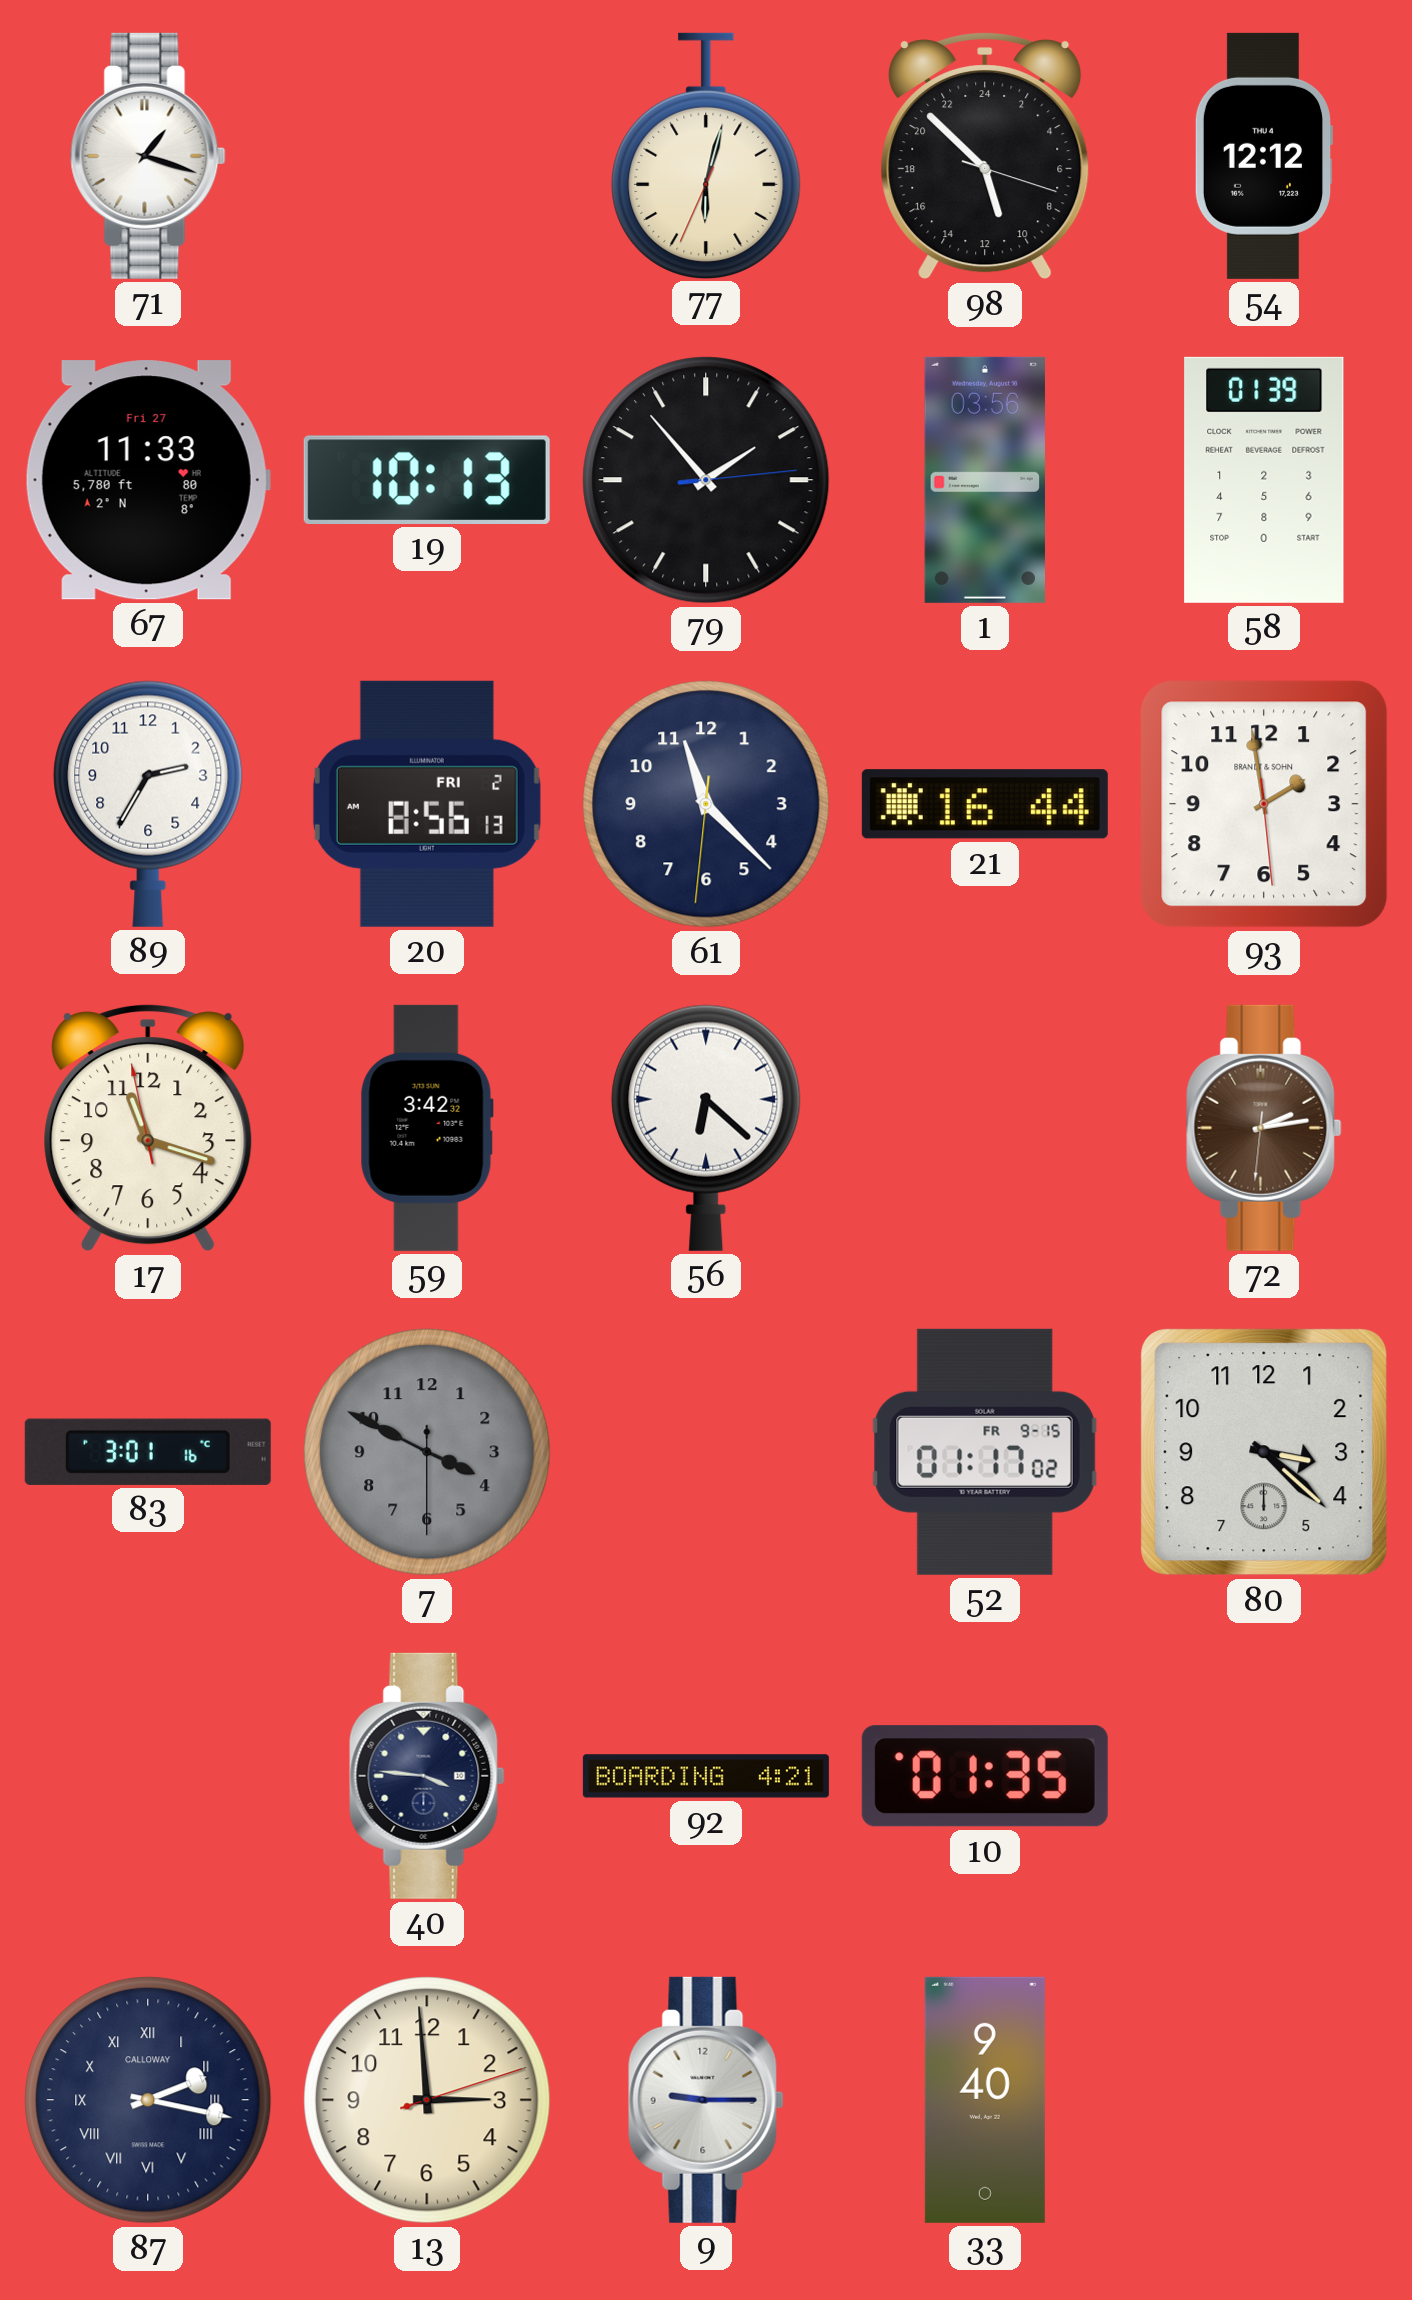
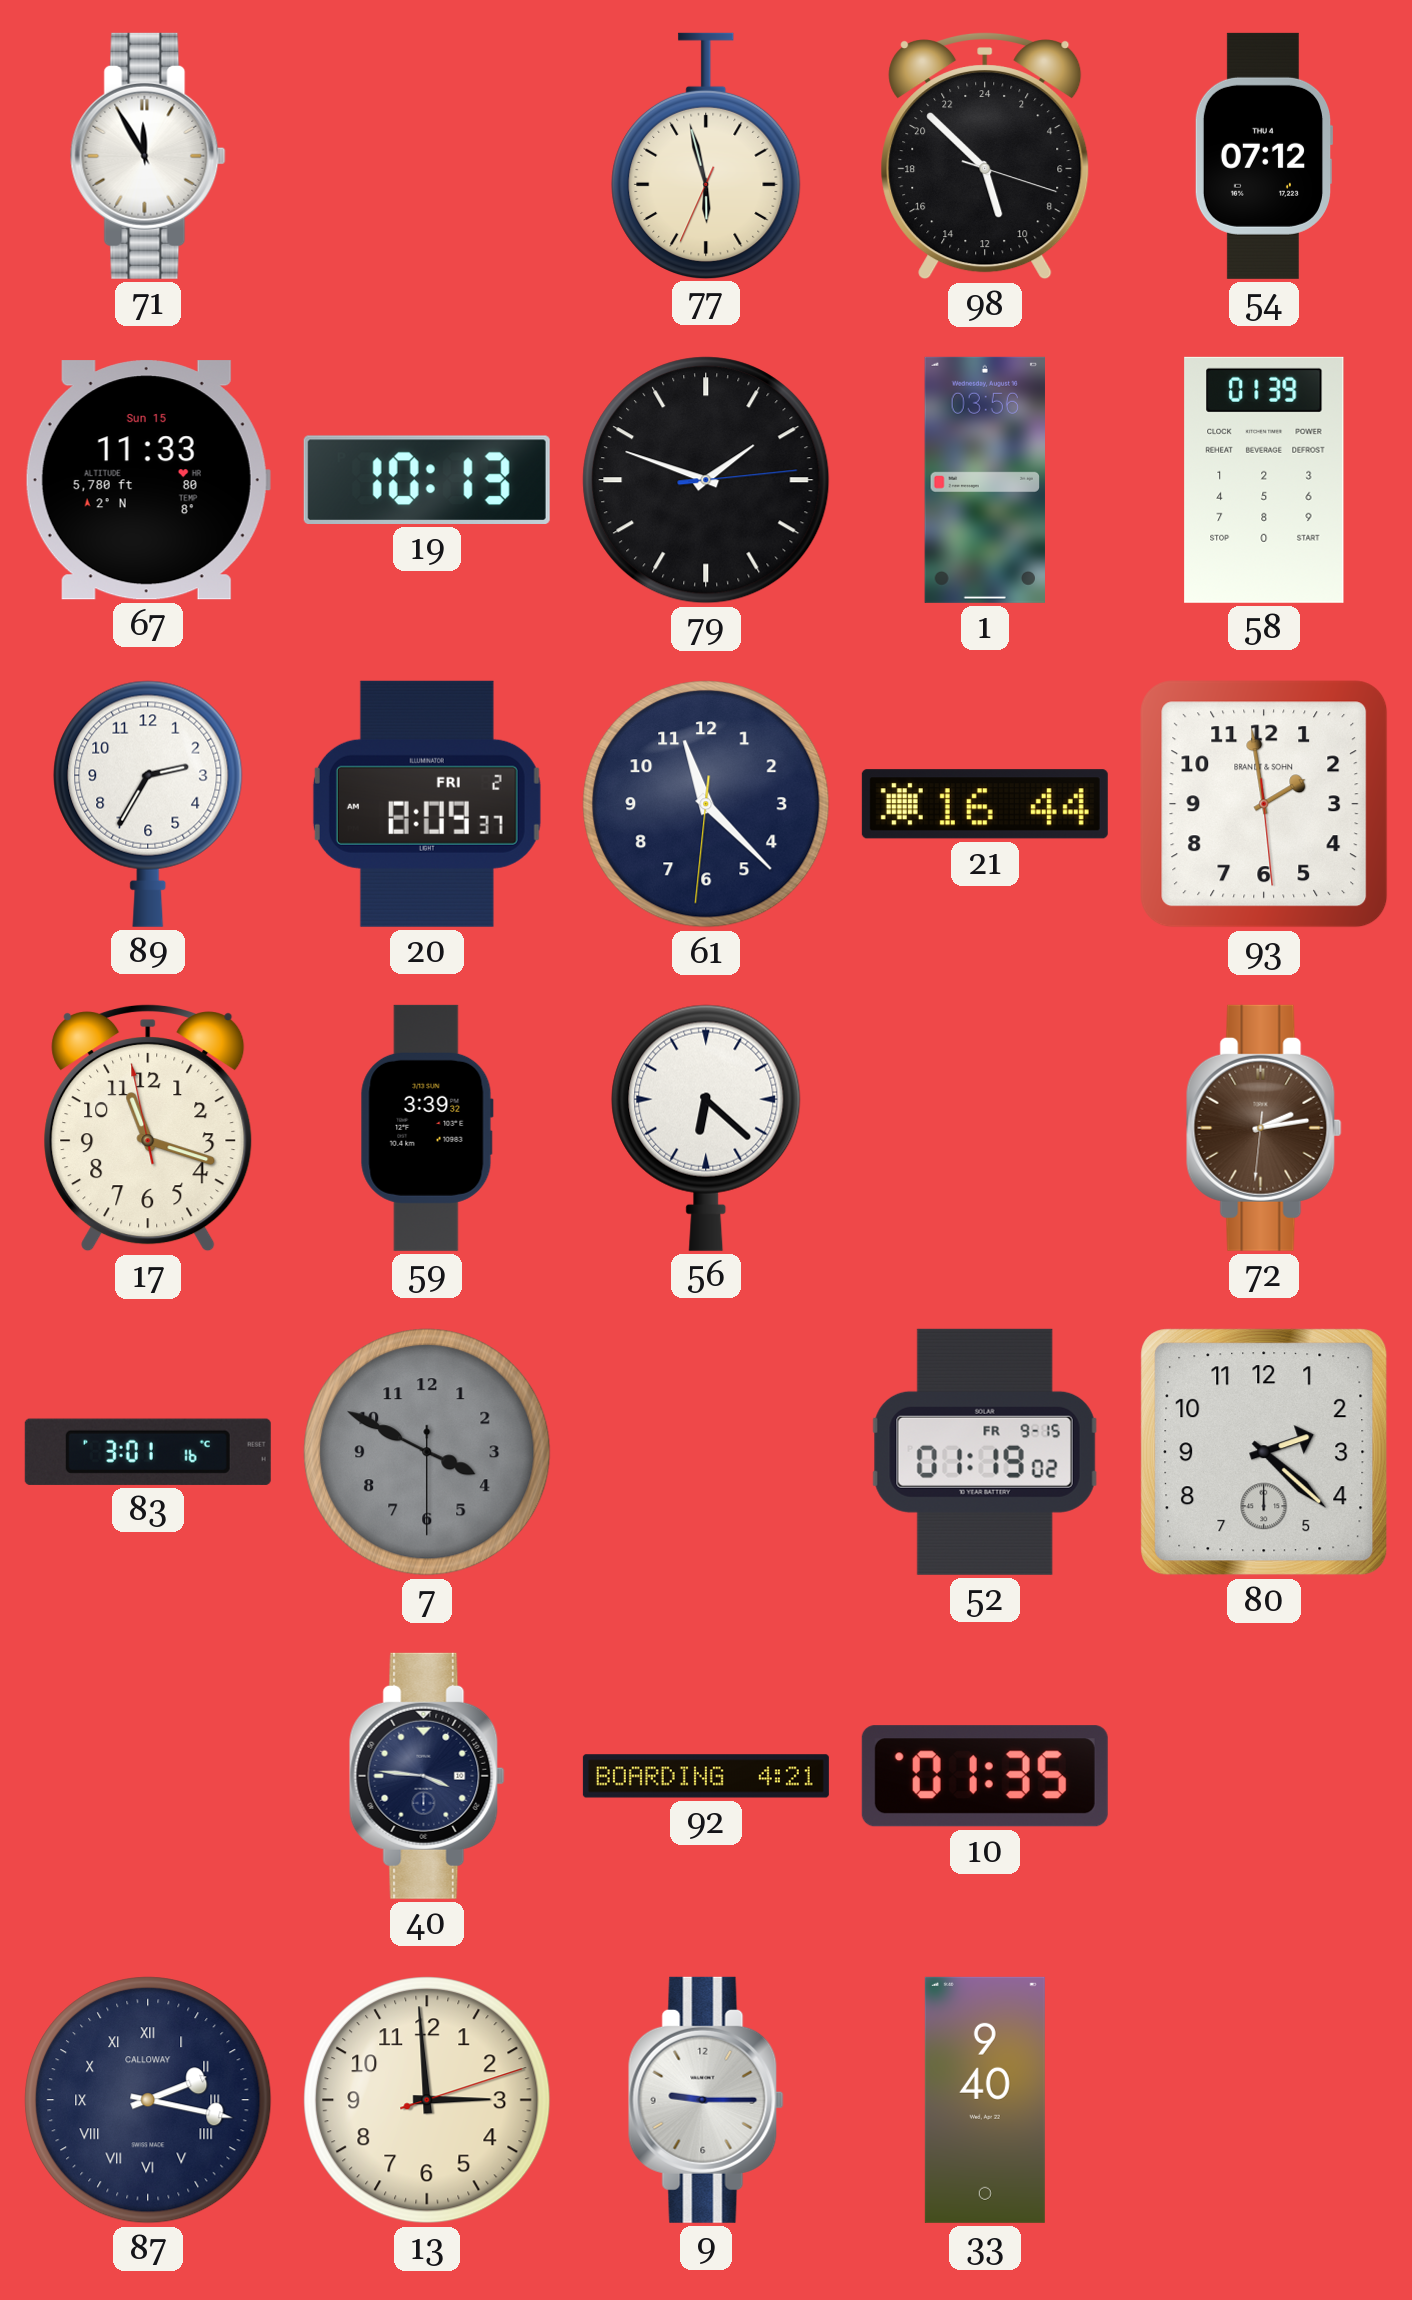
71: 1:18 -> 11:55
77: 6:02 -> 5:57
54: 12:12 -> 07:12
67 date: Fri 27 -> Sun 15
79: 1:53 -> 1:48
20: 8:56 -> 8:09
59: 3:42 -> 3:39
52: 01:17 -> 01:19
80: 3:22 -> 2:22
